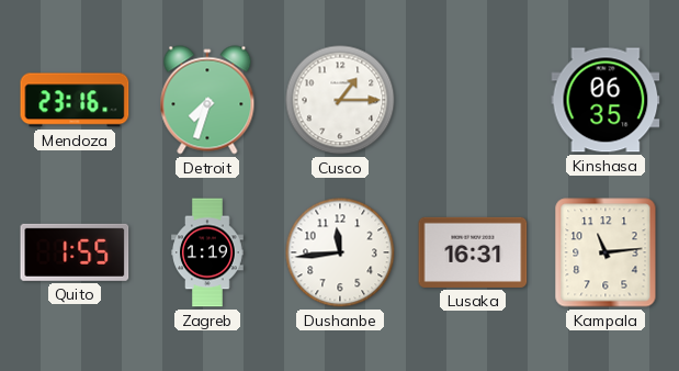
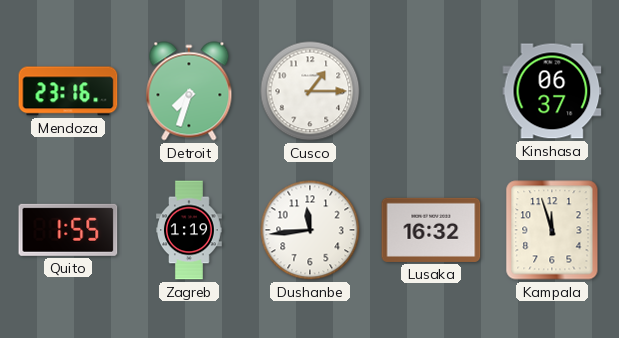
Kinshasa: 06:35 -> 06:37
Lusaka: 16:31 -> 16:32
Kampala: 11:14 -> 11:57
